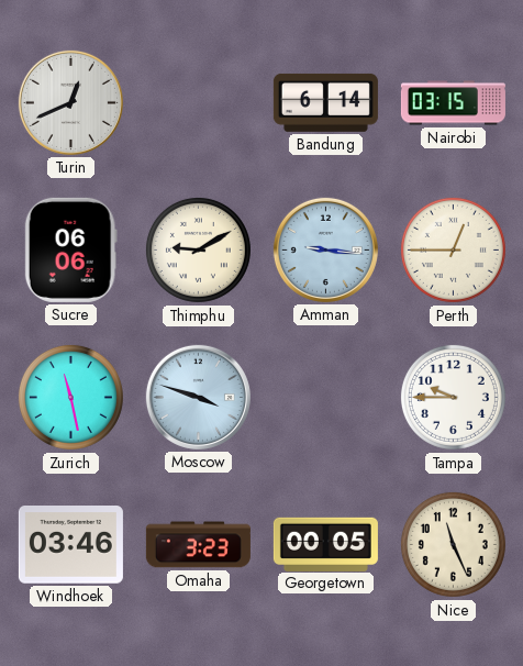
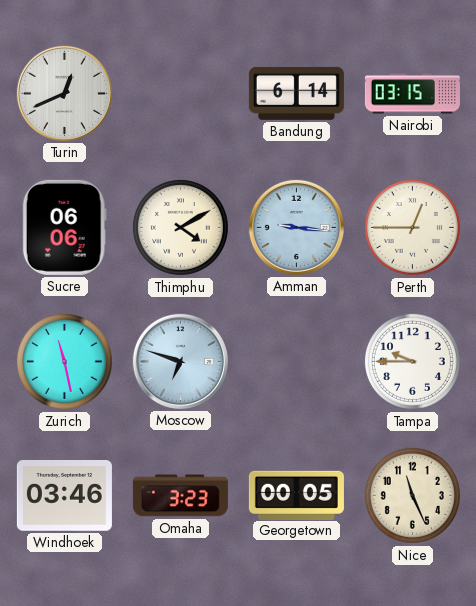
Thimphu: 9:10 -> 4:10
Moscow: 3:48 -> 6:48
